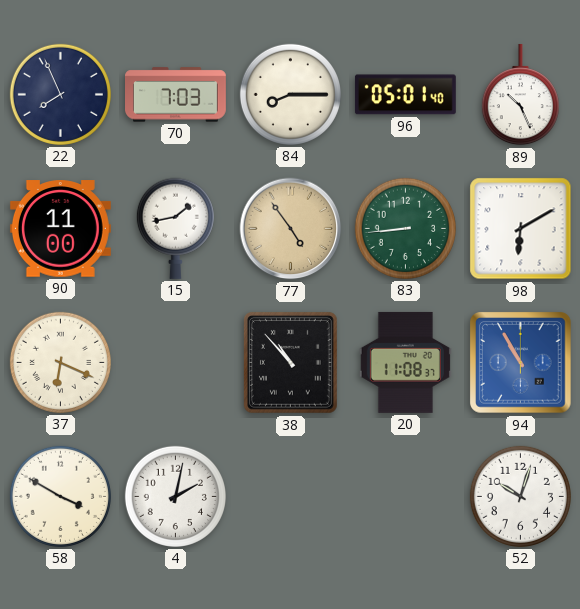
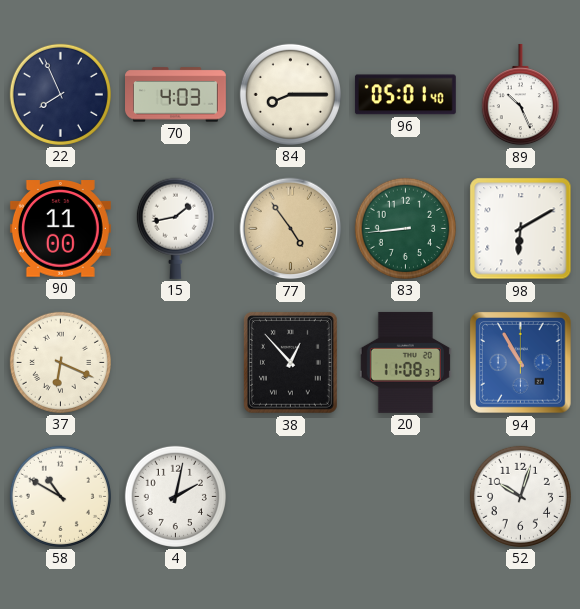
70: 7:03 -> 4:03
38: 10:53 -> 12:53
58: 3:50 -> 10:50
